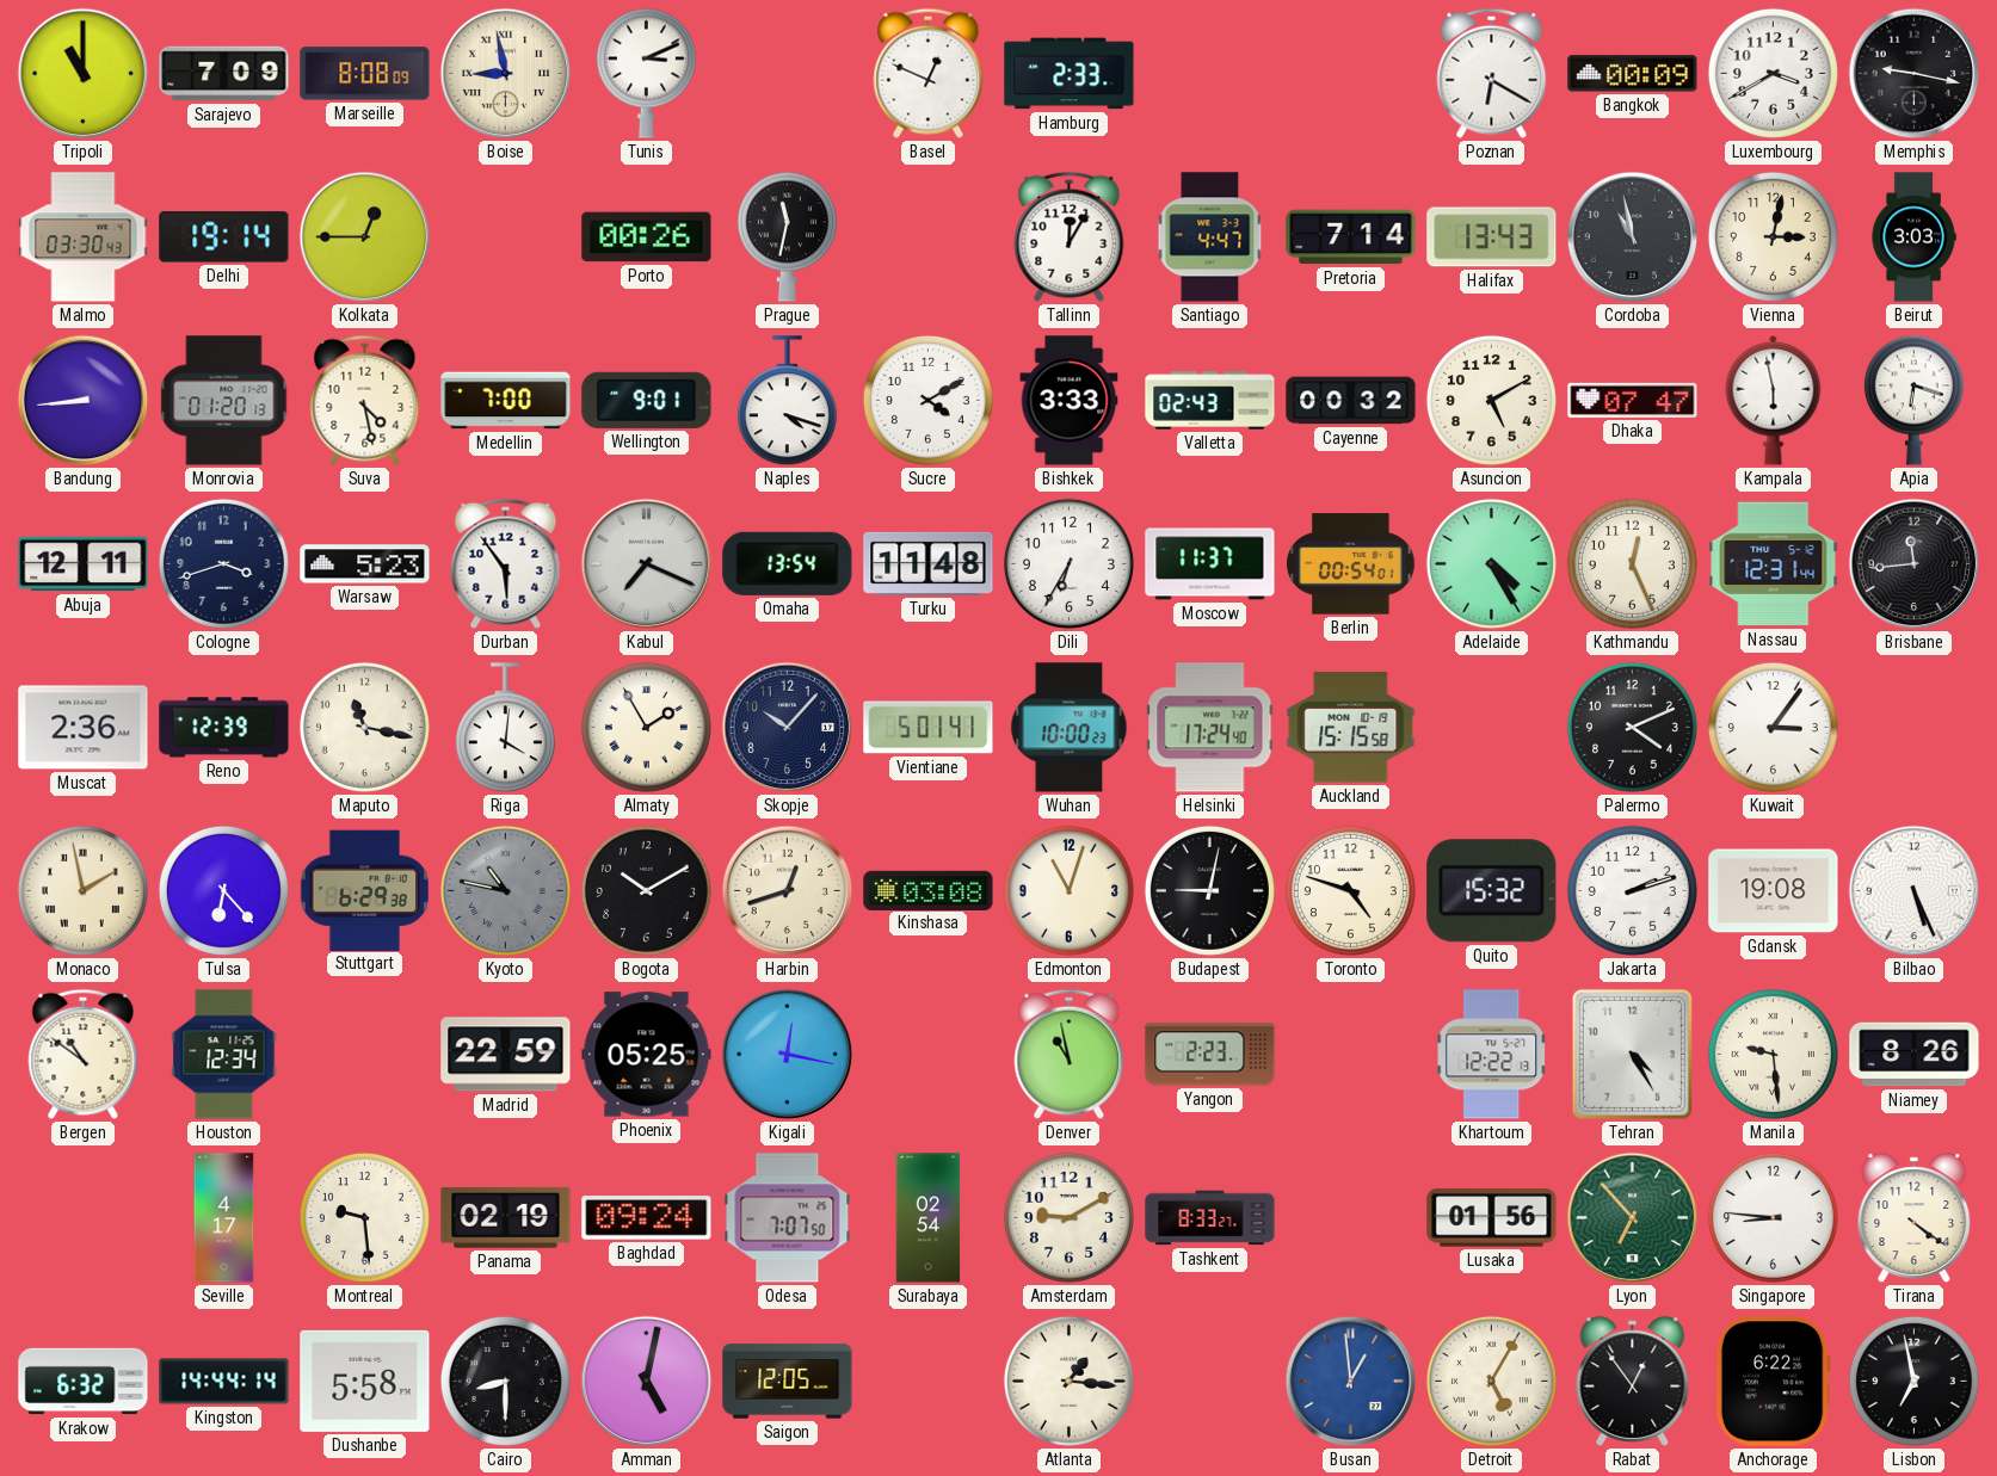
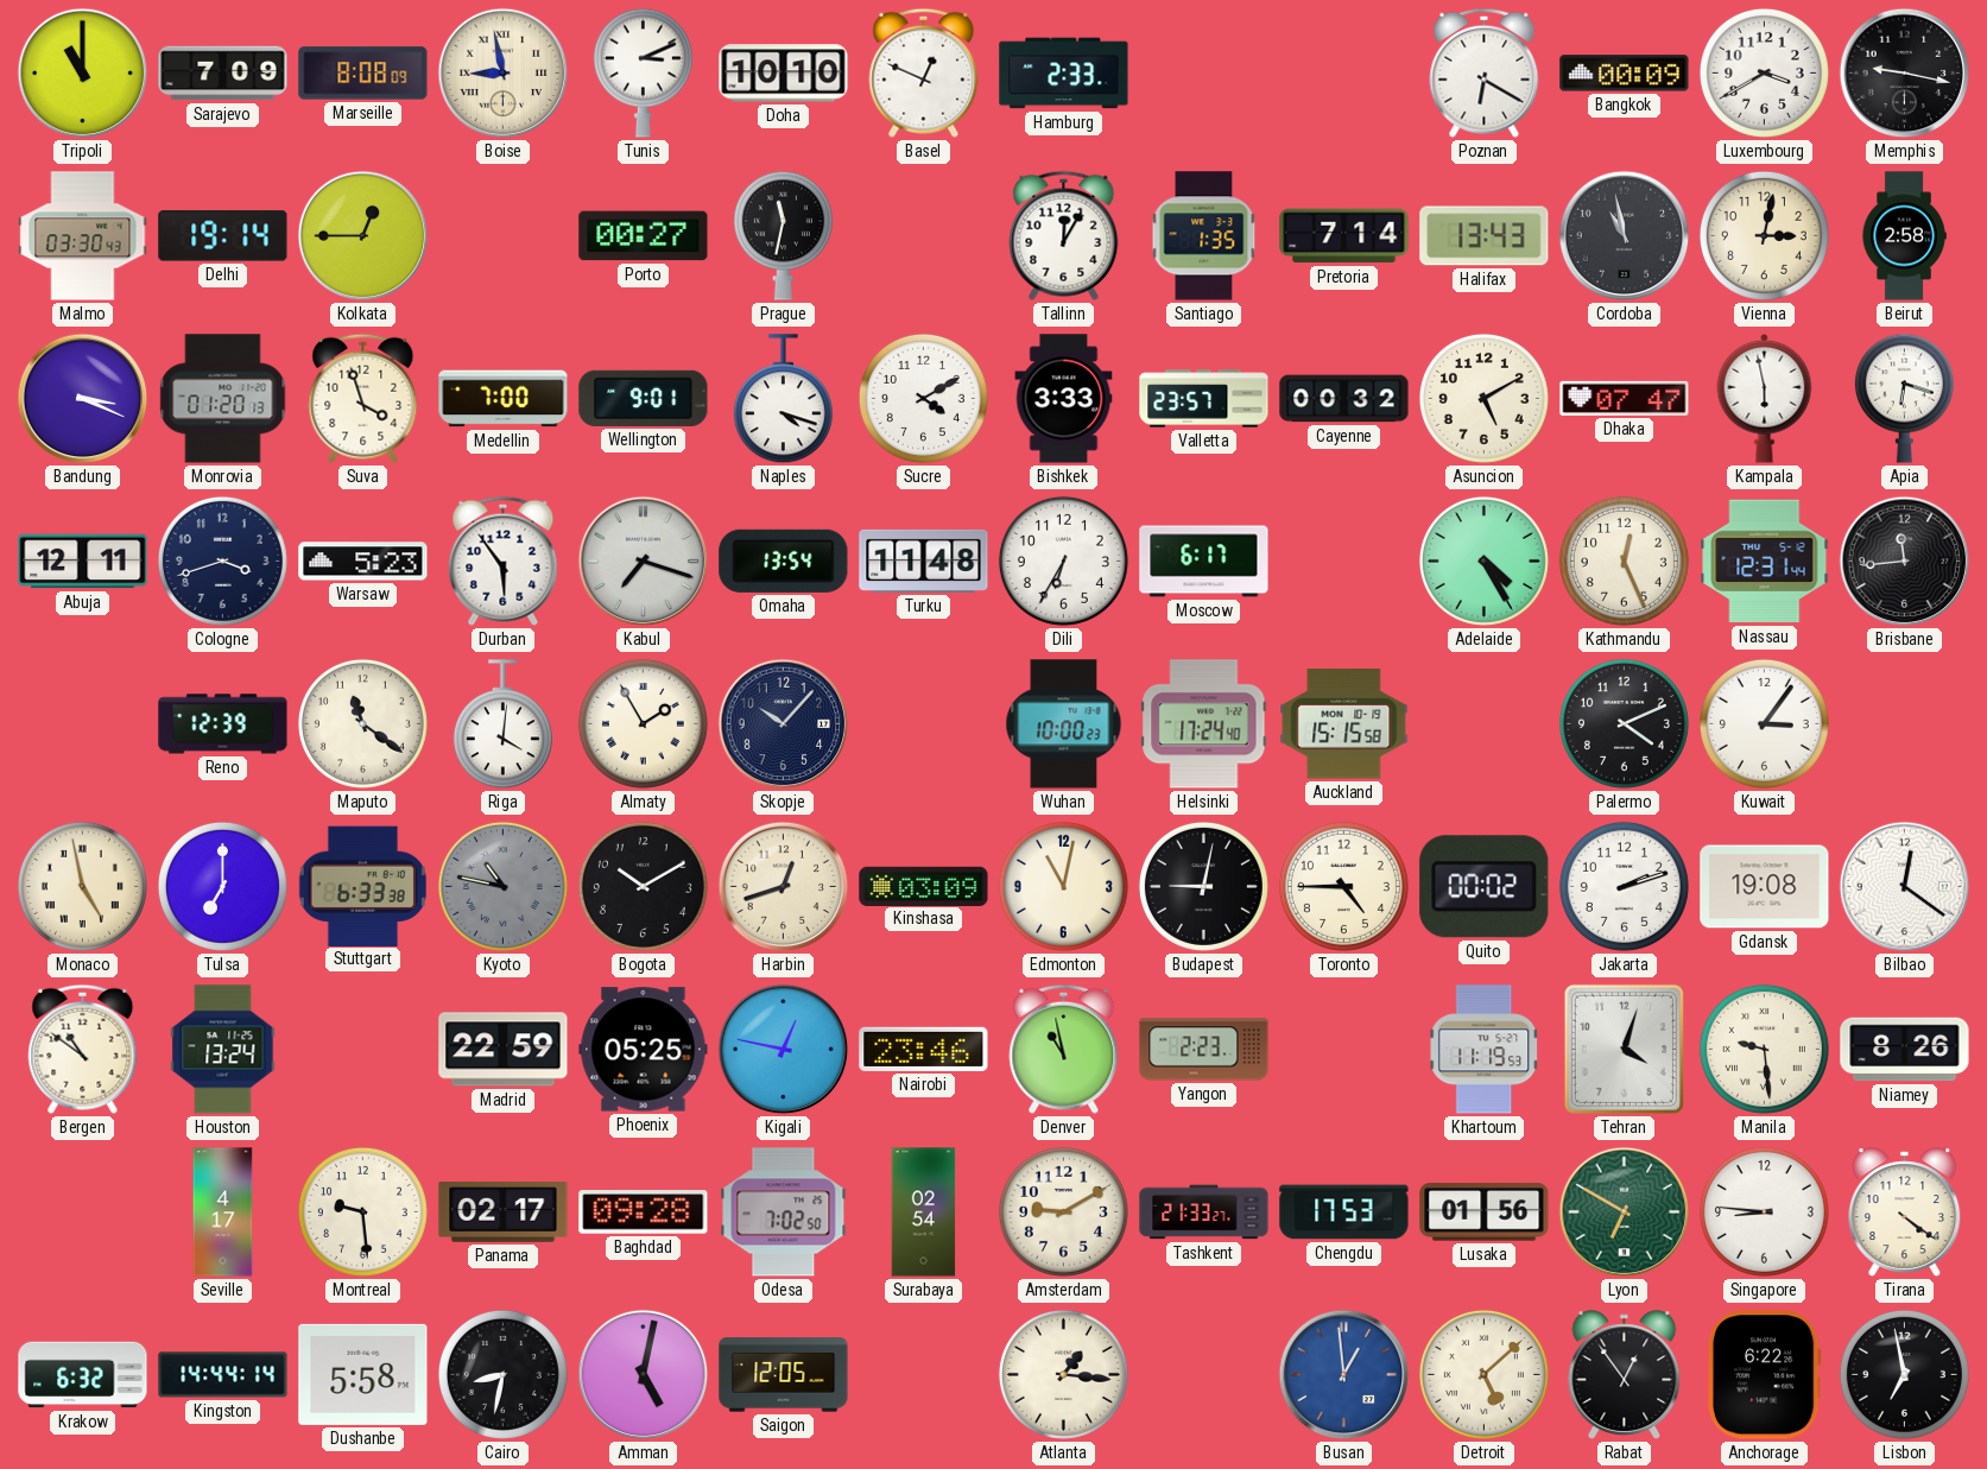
Doha: none -> 10:10
Porto: 00:26 -> 00:27
Santiago: 4:47 -> 1:35
Beirut: 3:03 -> 2:58
Bandung: 8:44 -> 3:19
Suva: 4:28 -> 3:57
Valletta: 02:43 -> 23:57
Kabul: 7:19 -> 7:18
Moscow: 11:37 -> 6:17
Berlin: 00:54 -> none
Muscat: 2:36 -> none
Maputo: 11:17 -> 11:21
Vientiane: 5:01 -> none
Monaco: 1:58 -> 4:58
Tulsa: 6:23 -> 7:00
Stuttgart: 6:29 -> 6:33
Kinshasa: 03:08 -> 03:09
Edmonton: 11:03 -> 11:02
Toronto: 4:48 -> 4:45
Quito: 15:32 -> 00:02
Bilbao: 5:26 -> 12:21
Houston: 12:34 -> 13:24
Kigali: 12:17 -> 12:47
Nairobi: none -> 23:46
Khartoum: 12:22 -> 11:19
Tehran: 4:25 -> 4:03
Panama: 02:19 -> 02:17
Baghdad: 09:24 -> 09:28
Odesa: 7:07 -> 7:02
Tashkent: 8:33 -> 21:33
Chengdu: none -> 17:53
Lyon: 6:53 -> 6:50
Cairo: 8:30 -> 8:32
Detroit: 5:05 -> 5:08
